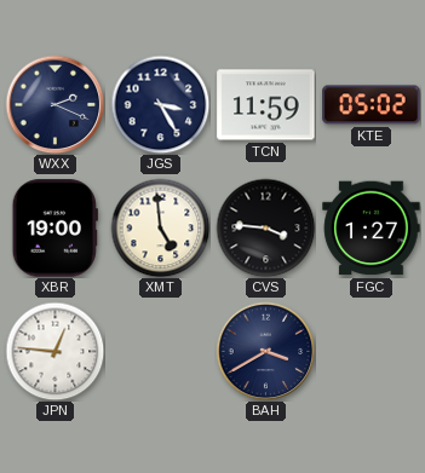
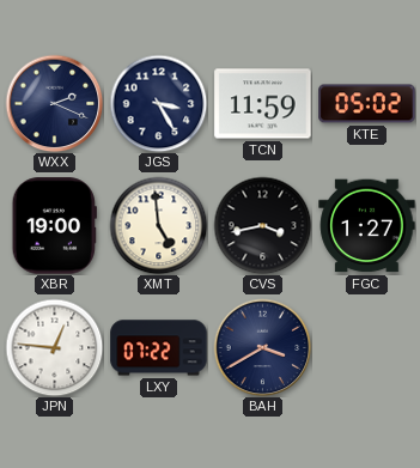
CVS: 3:46 -> 3:43
LXY: none -> 07:22
